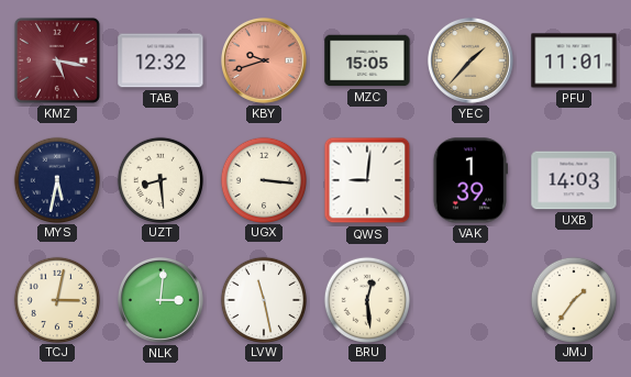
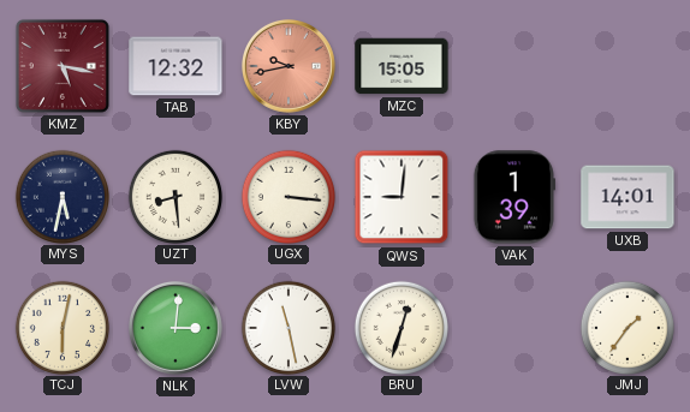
KBY: 9:42 -> 9:43
YEC: 1:37 -> none
PFU: 11:01 -> none
UXB: 14:03 -> 14:01
TCJ: 3:02 -> 6:02
BRU: 12:29 -> 12:33
